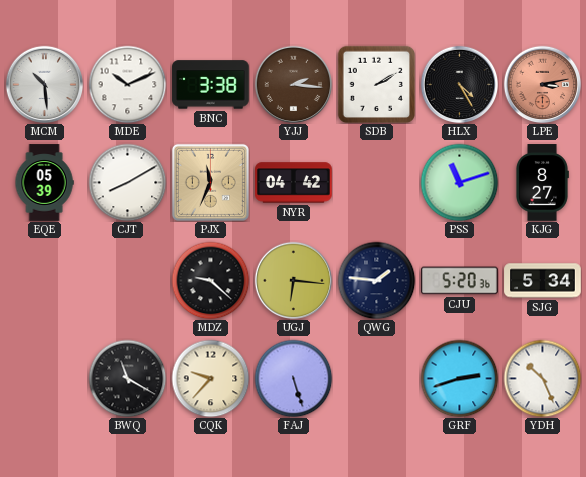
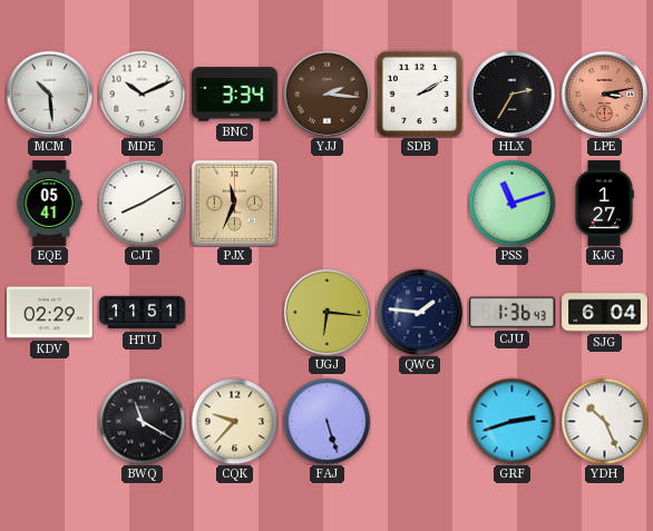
BNC: 3:38 -> 3:34
HLX: 4:25 -> 2:35
EQE: 05:39 -> 05:41
NYR: 04:42 -> none
KJG: 8:27 -> 1:27
KDV: none -> 02:29
HTU: none -> 11:51
MDZ: 9:22 -> none
CJU: 5:20 -> 1:36
SJG: 5:34 -> 6:04
